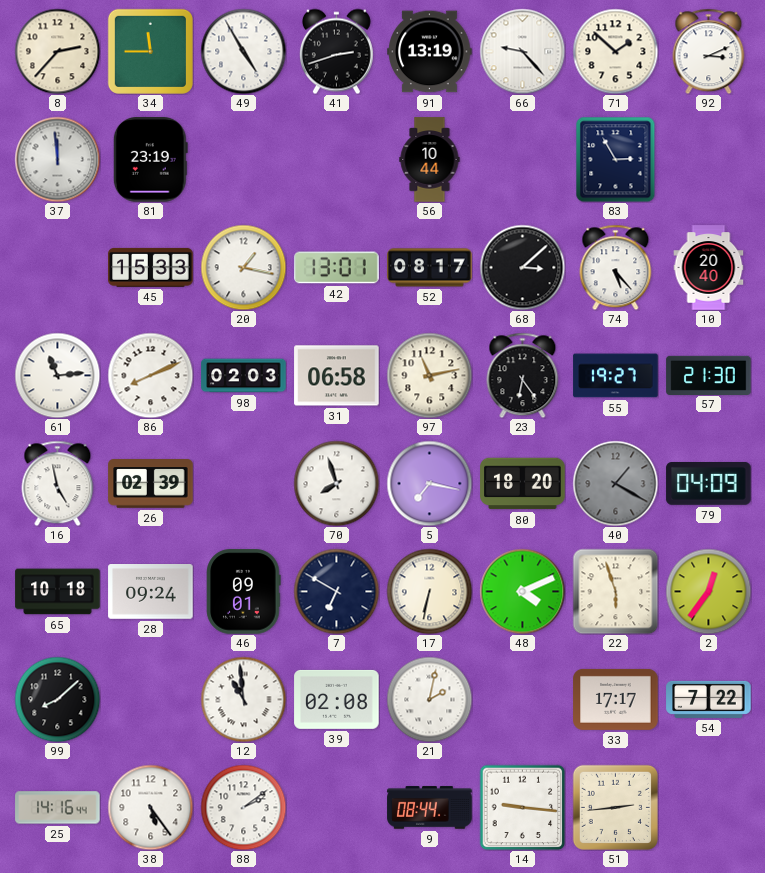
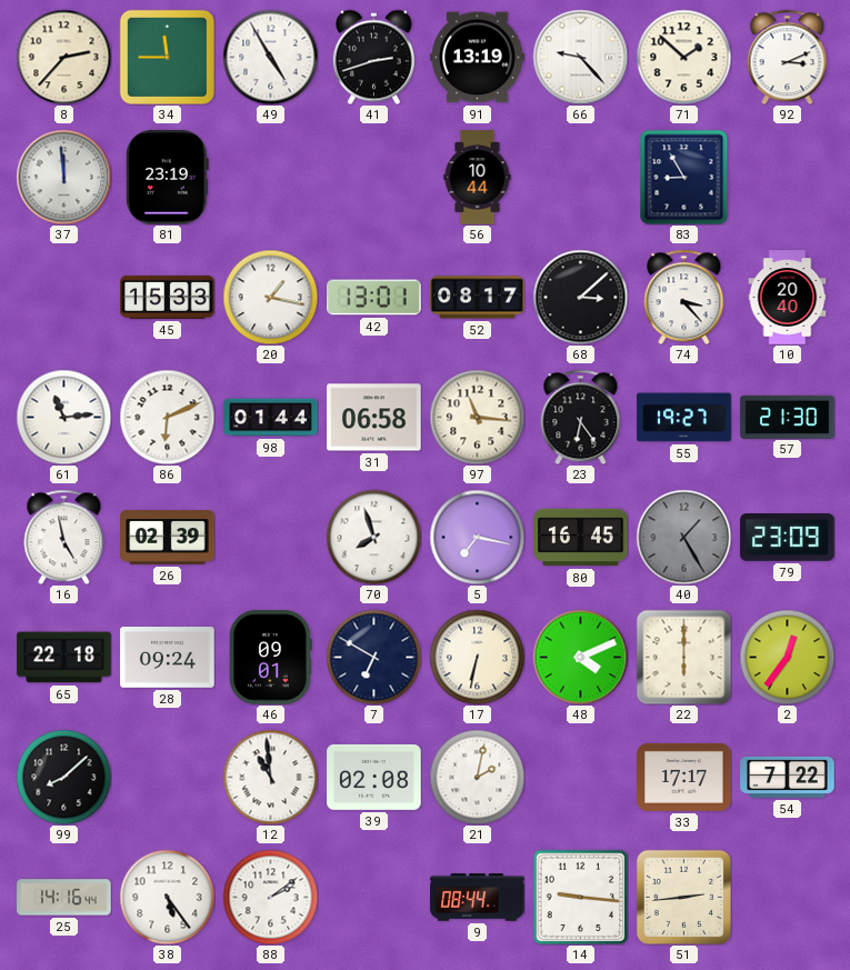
83: 2:55 -> 8:55
74: 5:23 -> 3:23
86: 8:11 -> 6:11
98: 02:03 -> 01:44
97: 11:13 -> 11:16
80: 18:20 -> 16:45
40: 1:20 -> 1:25
79: 04:09 -> 23:09
65: 10:18 -> 22:18
22: 5:57 -> 6:00
